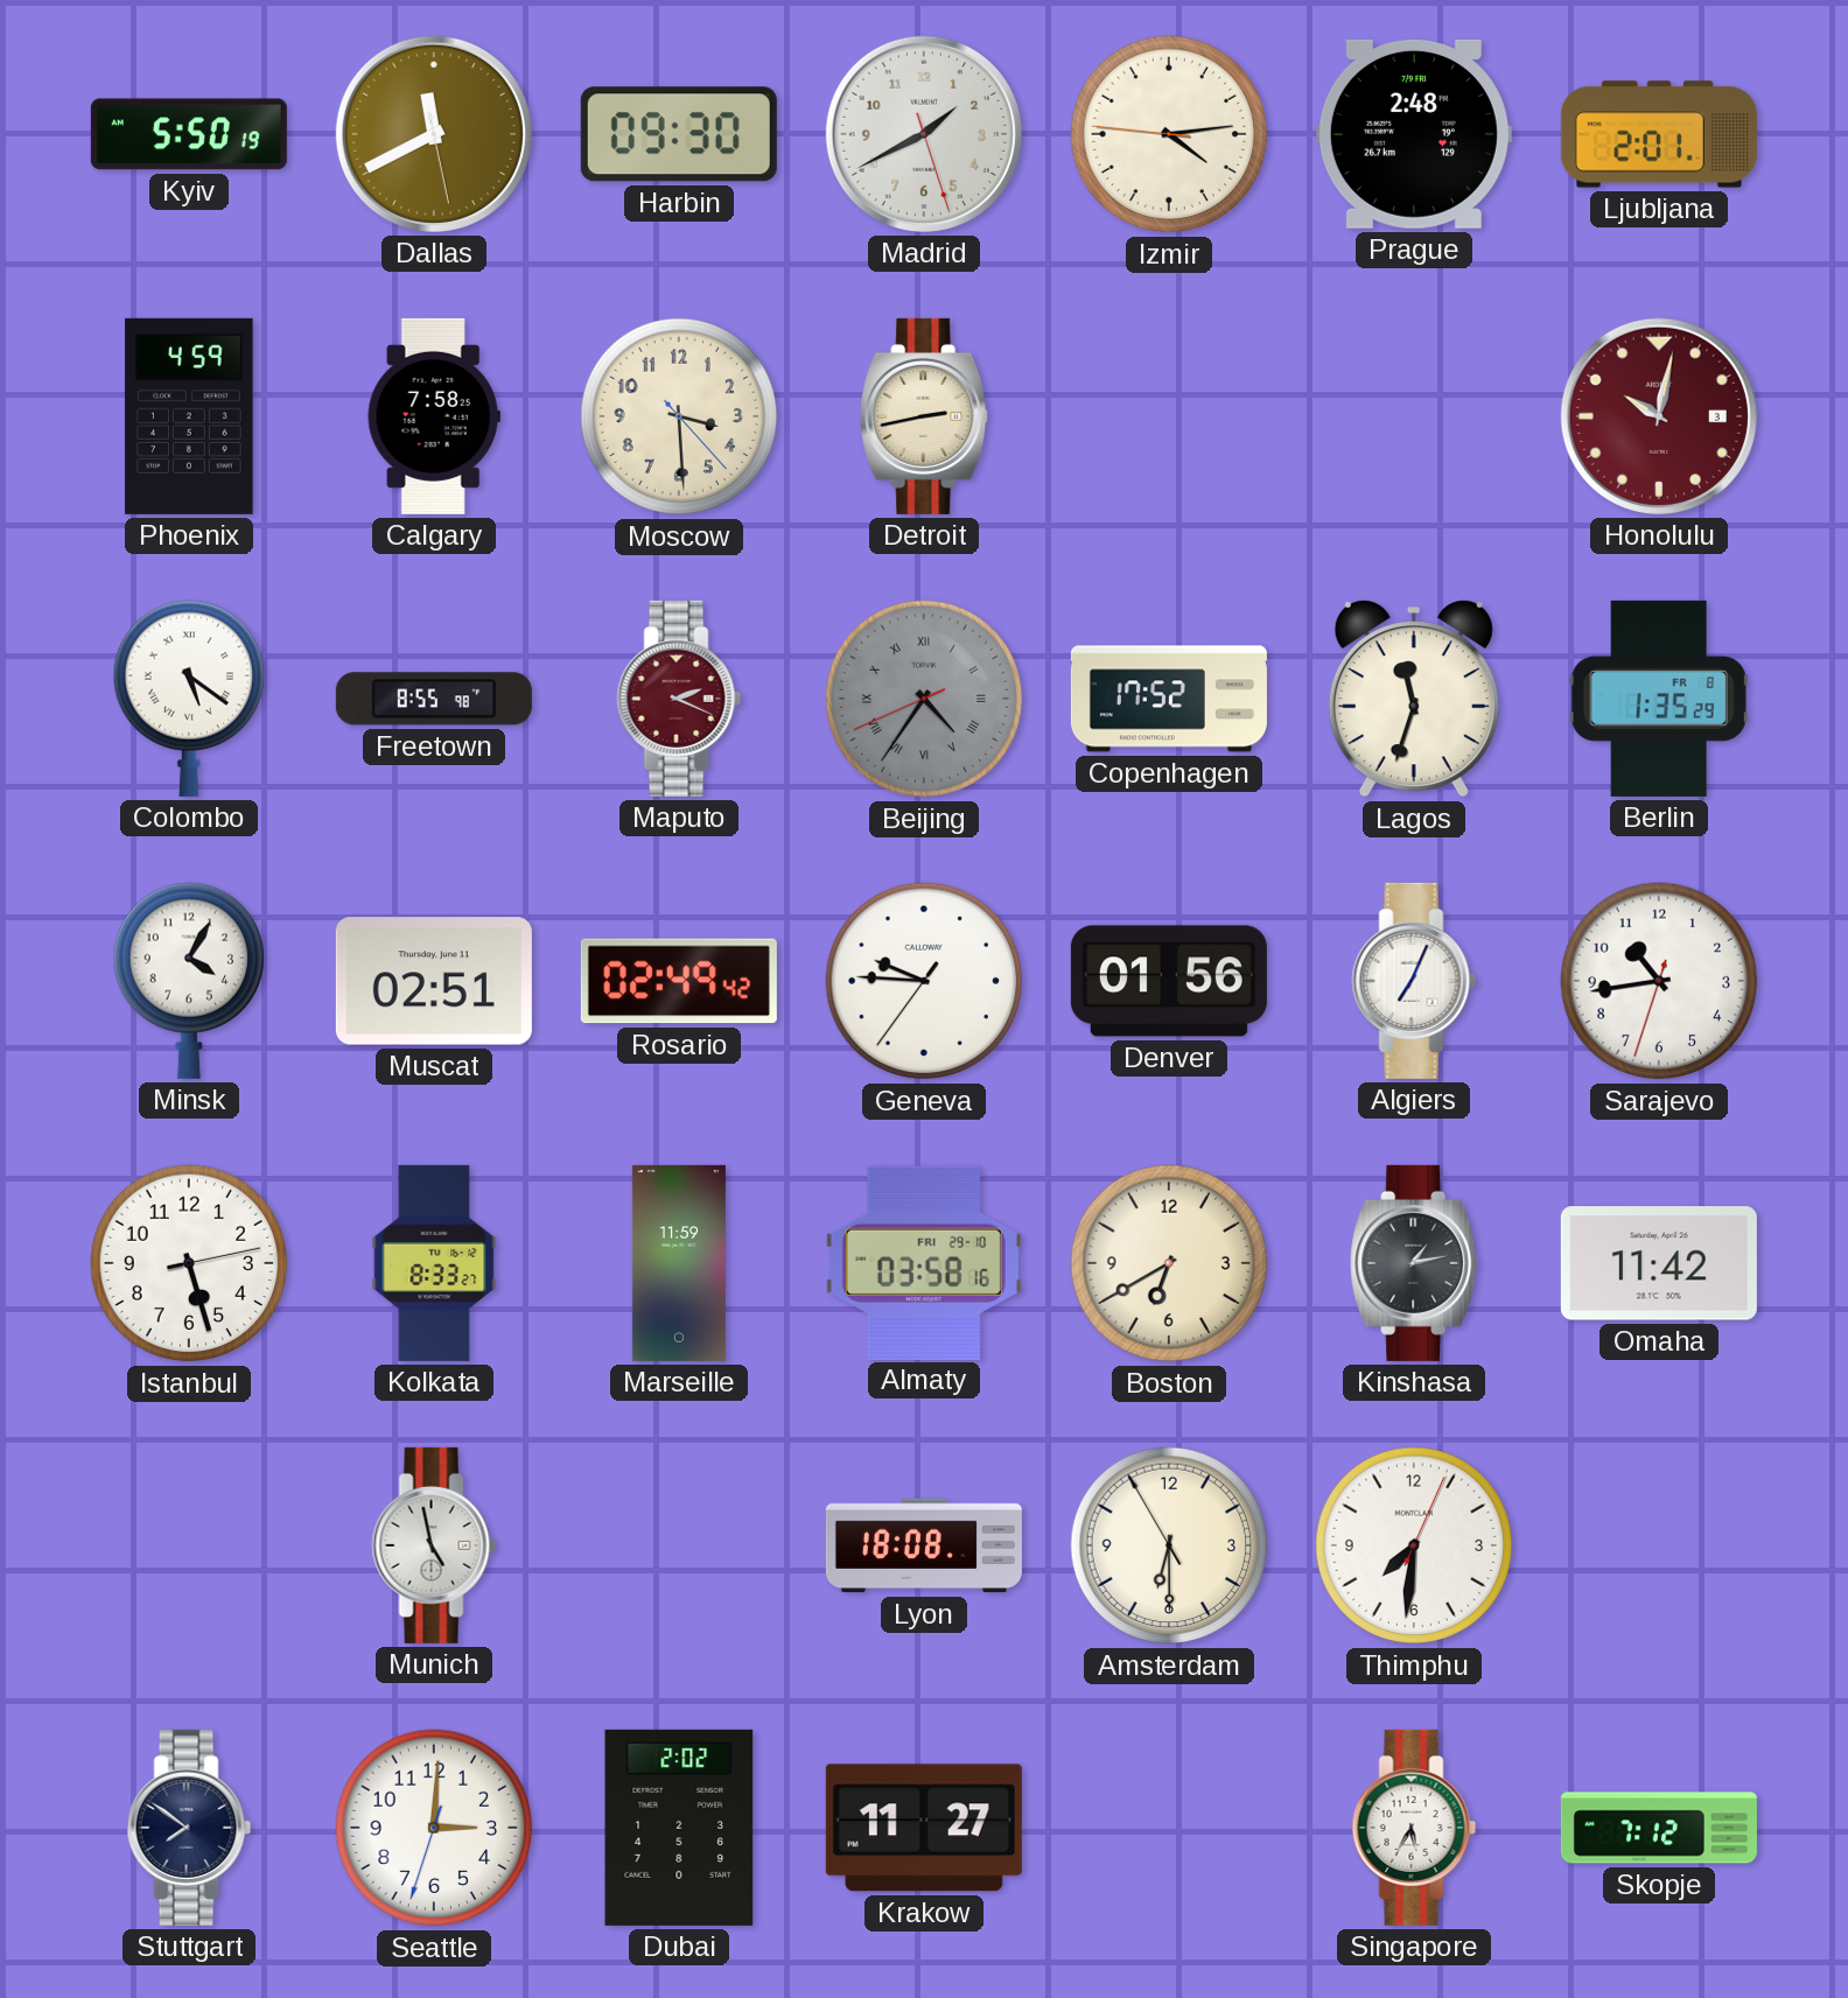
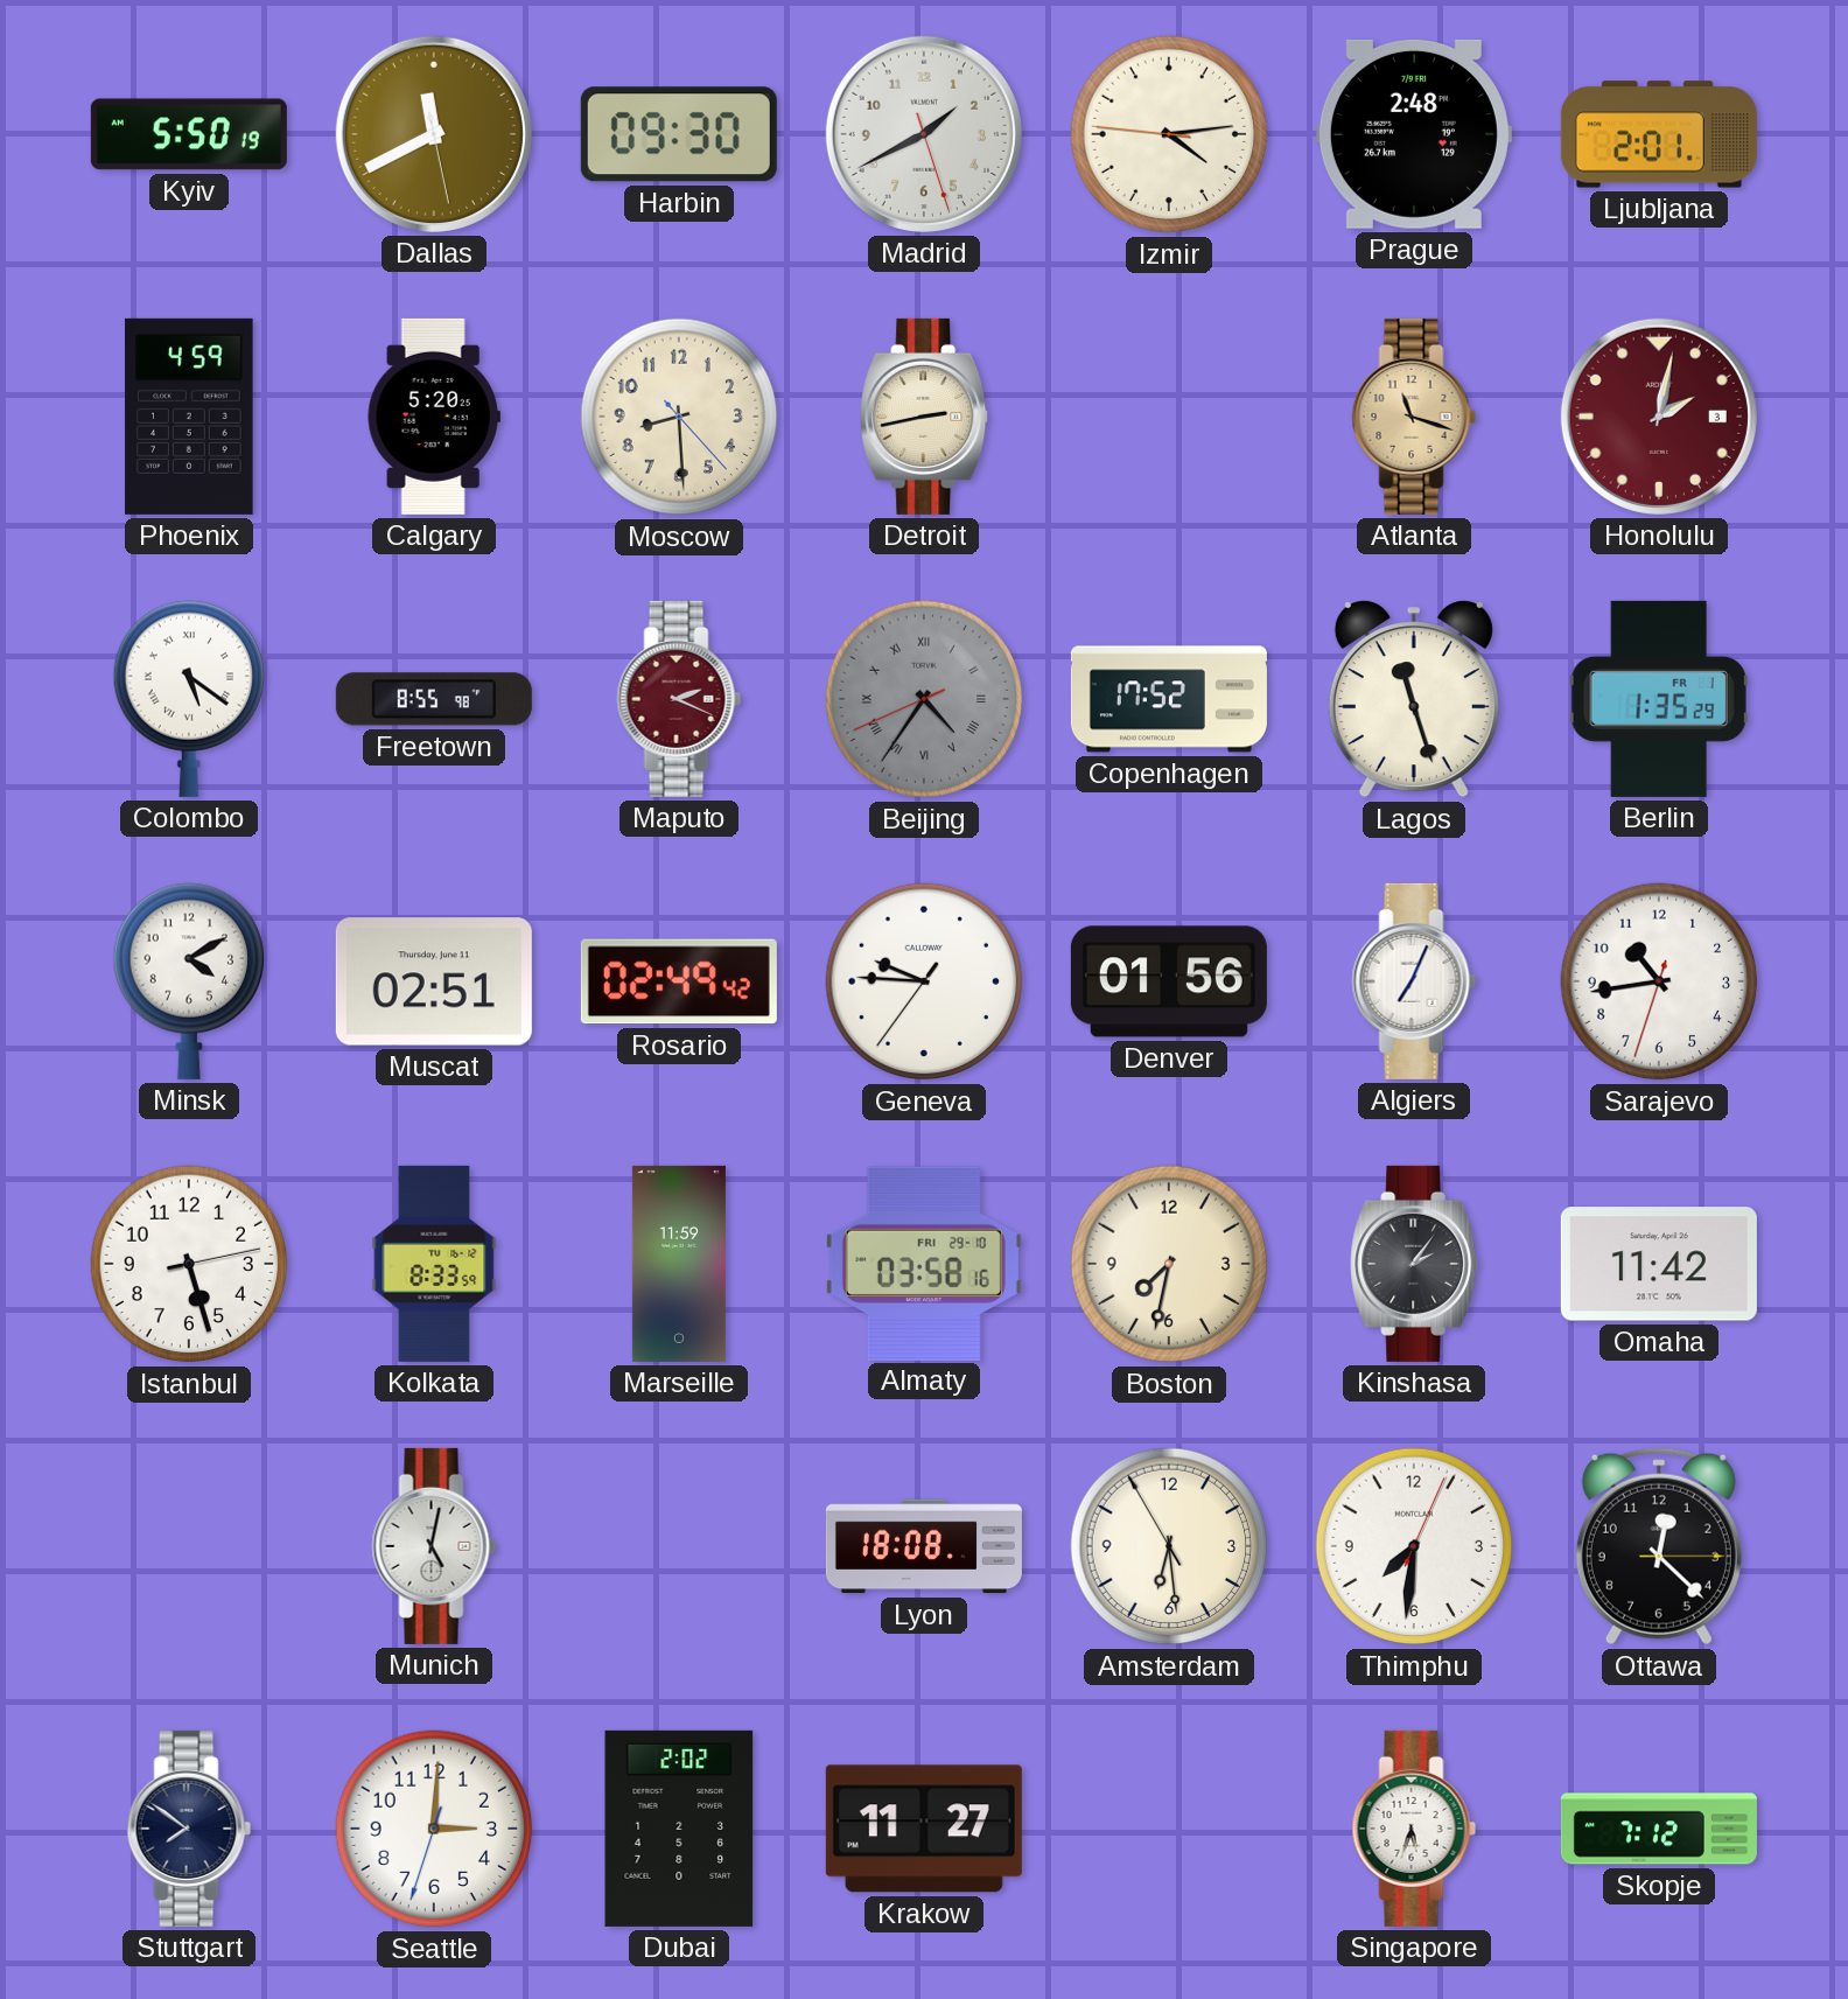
Calgary: 7:58 -> 5:20
Moscow: 3:29 -> 8:29
Atlanta: none -> 11:18
Honolulu: 10:02 -> 2:02
Lagos: 11:33 -> 11:27
Berlin date: FR 8 -> FR 1
Minsk: 4:05 -> 4:10
Kolkata: 8:33:27 -> 8:33:59
Boston: 6:40 -> 7:32
Kinshasa: 1:13 -> 2:06
Munich: 4:58 -> 5:02
Amsterdam: 6:29 -> 6:28
Ottawa: none -> 12:22
Singapore: 5:35 -> 5:33
